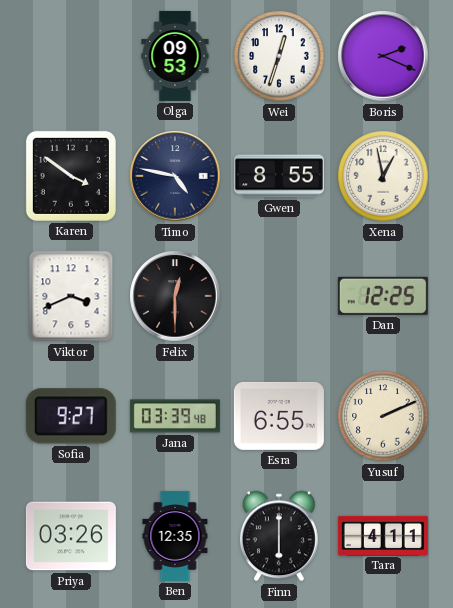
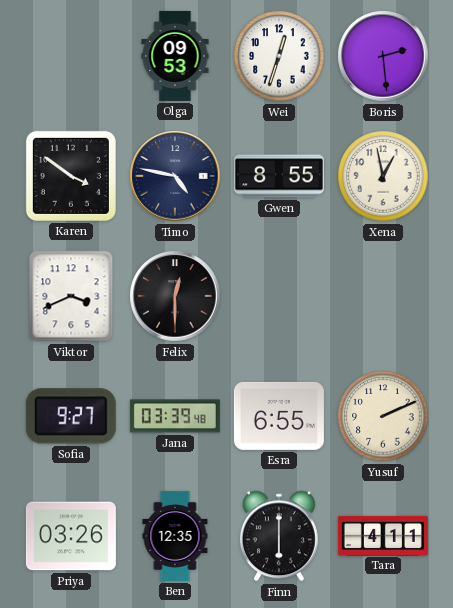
Boris: 2:19 -> 2:29
Dan: 12:25 -> none
